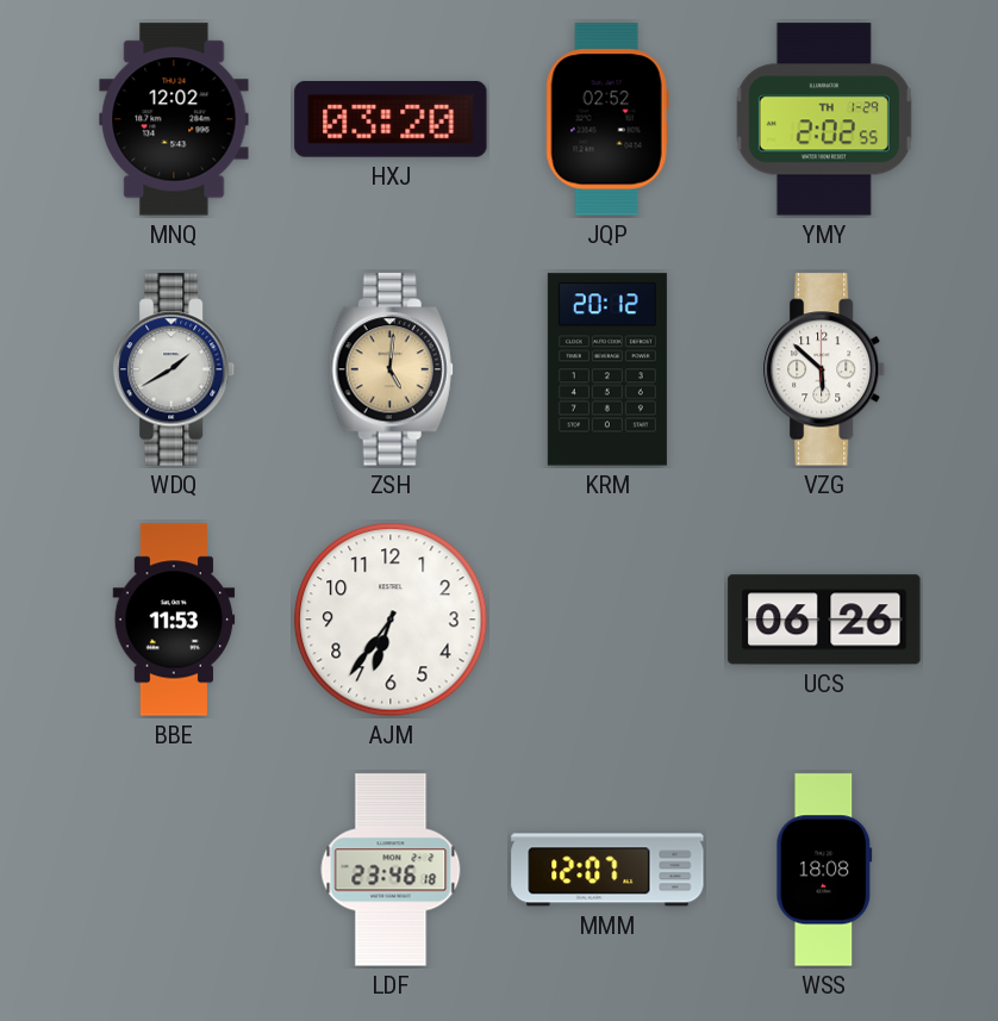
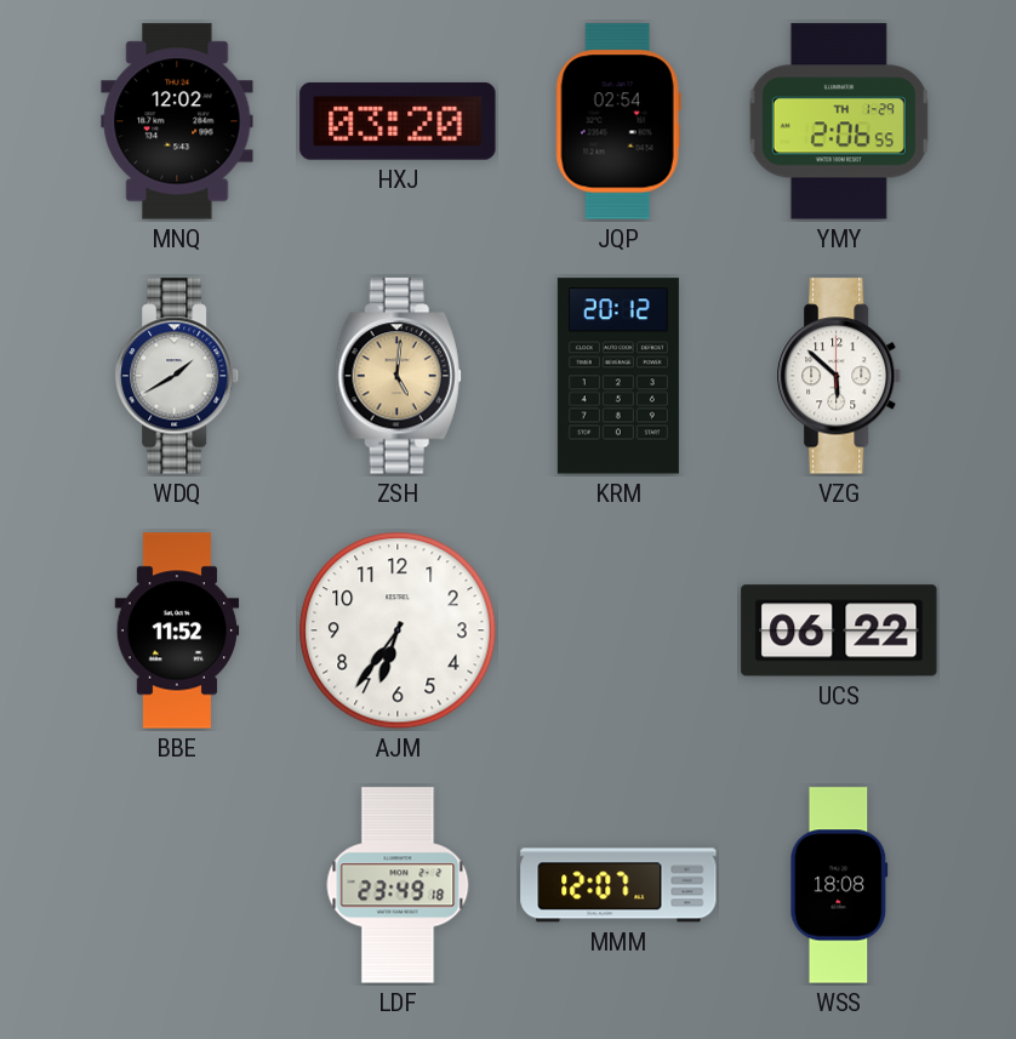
JQP: 02:52 -> 02:54
YMY: 2:02 -> 2:06
BBE: 11:53 -> 11:52
UCS: 06:26 -> 06:22
LDF: 23:46 -> 23:49
